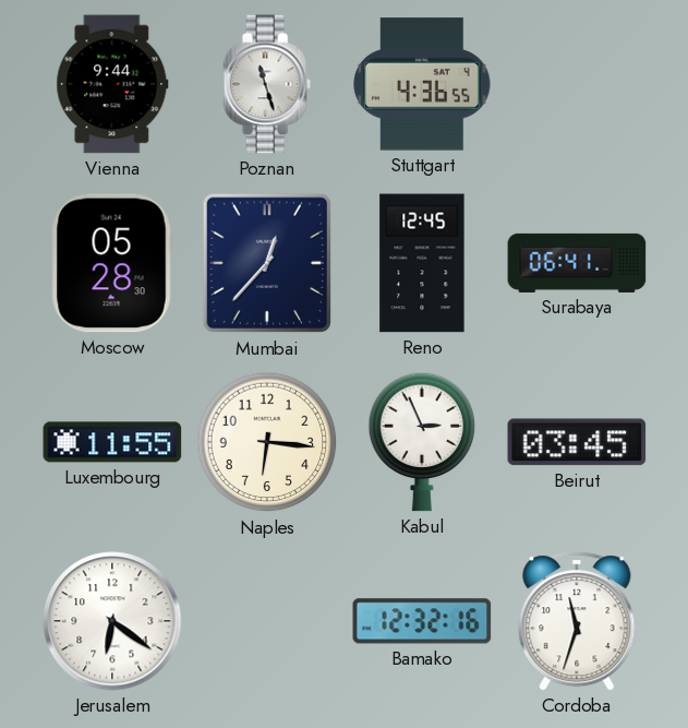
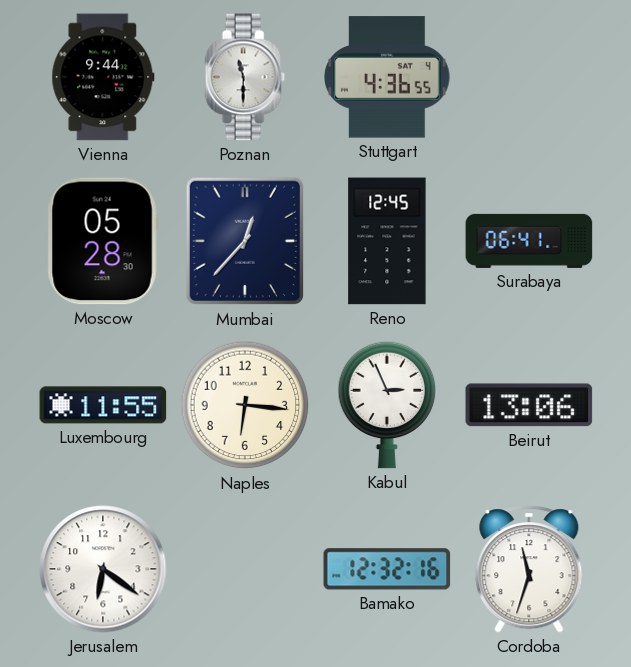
Poznan: 11:27 -> 11:30
Beirut: 03:45 -> 13:06
